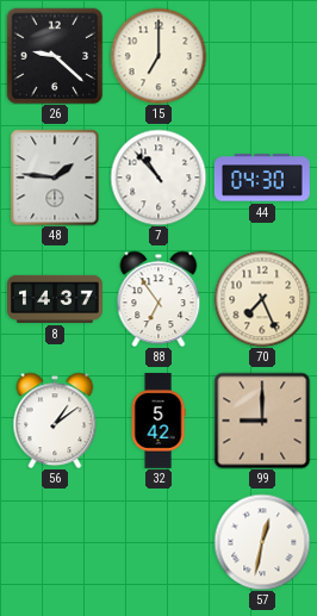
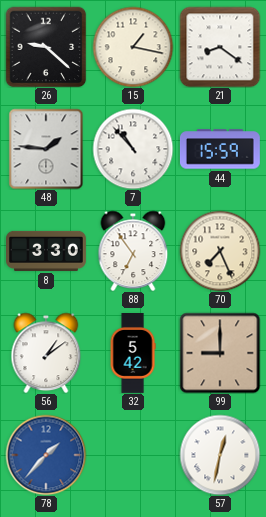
15: 7:00 -> 1:17
21: none -> 8:21
44: 04:30 -> 15:59
8: 14:37 -> 3:30
78: none -> 1:37
